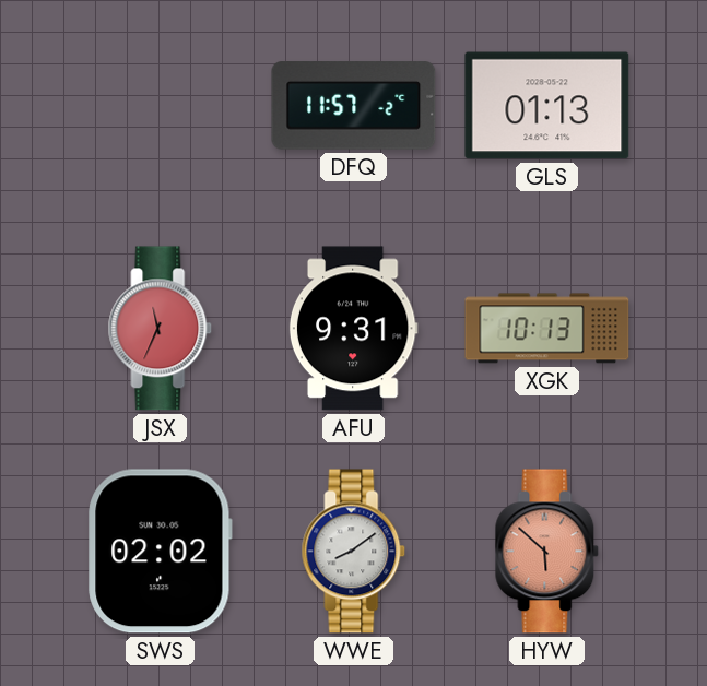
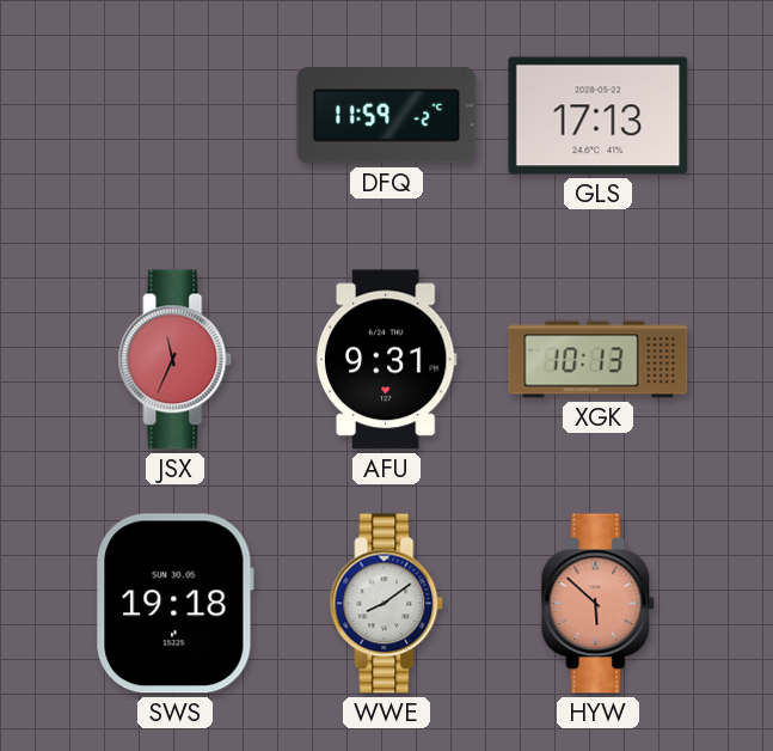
DFQ: 11:57 -> 11:59
GLS: 01:13 -> 17:13
SWS: 02:02 -> 19:18
